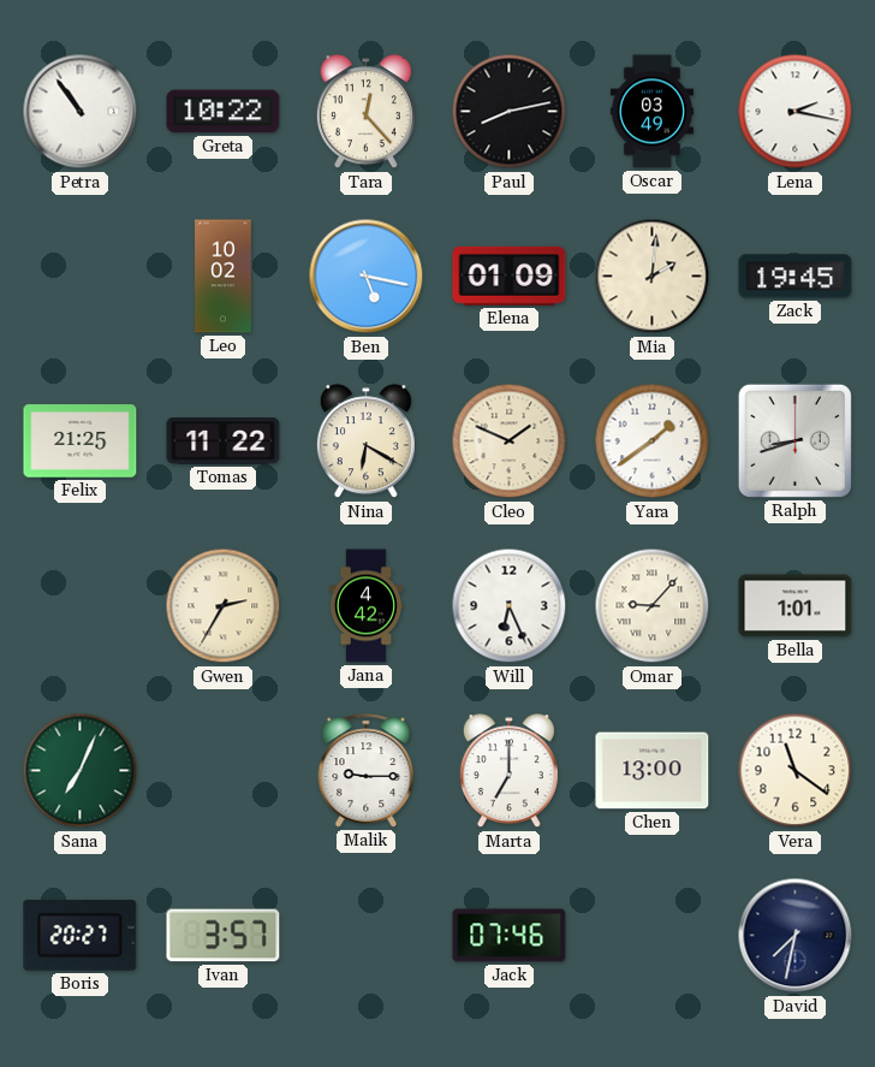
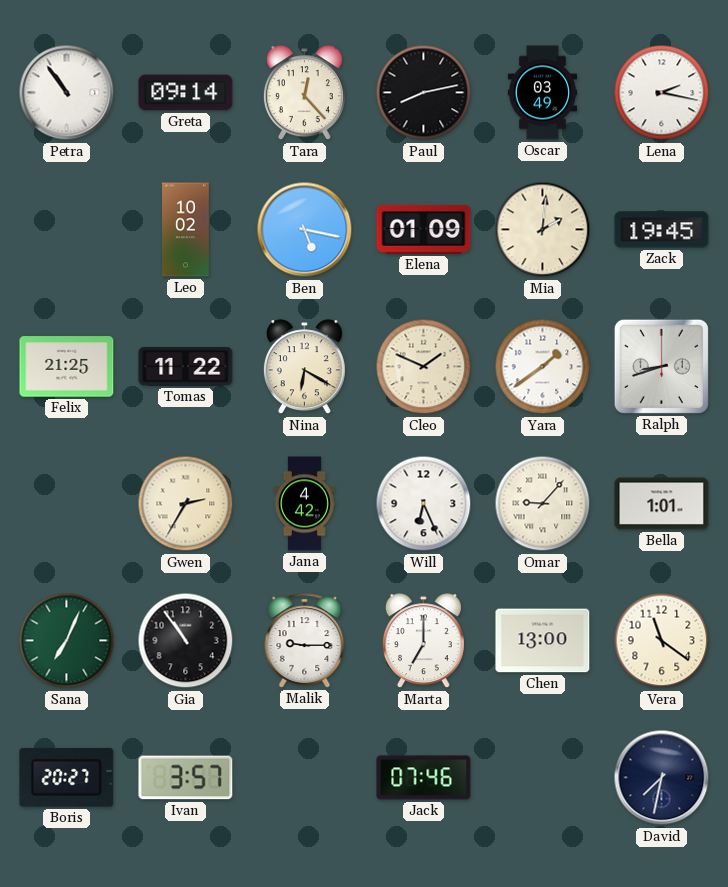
Greta: 10:22 -> 09:14
Gia: none -> 10:54
